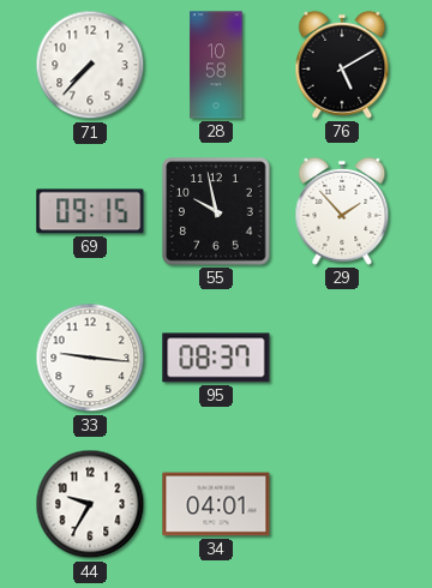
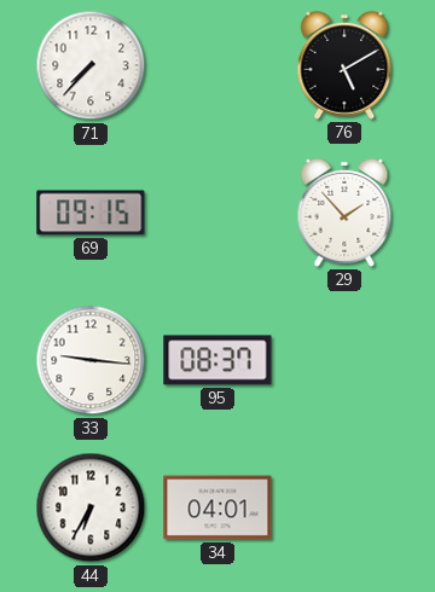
28: 10:58 -> none
55: 9:58 -> none
44: 9:35 -> 6:35
